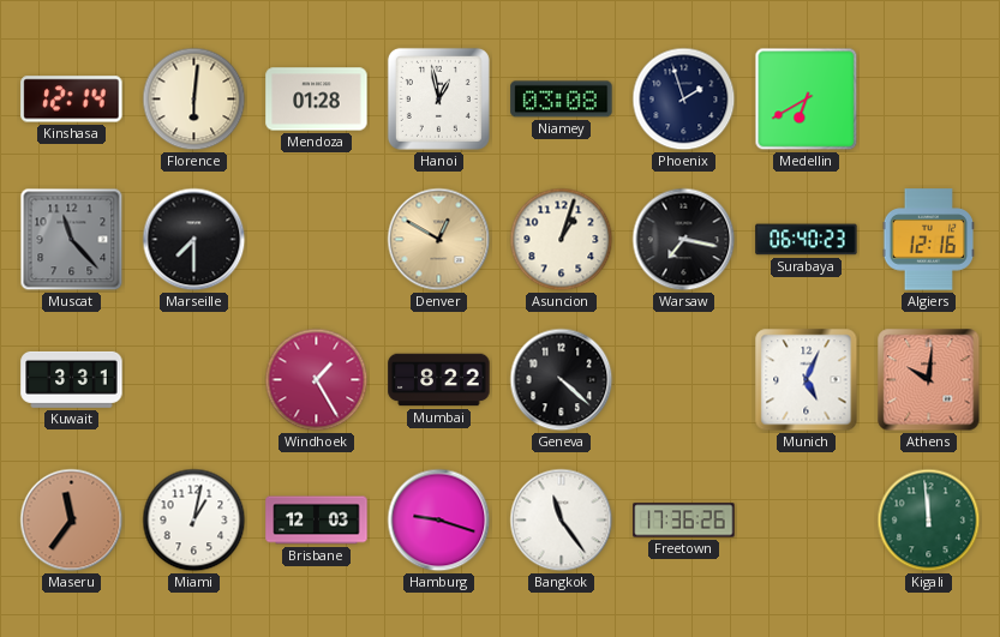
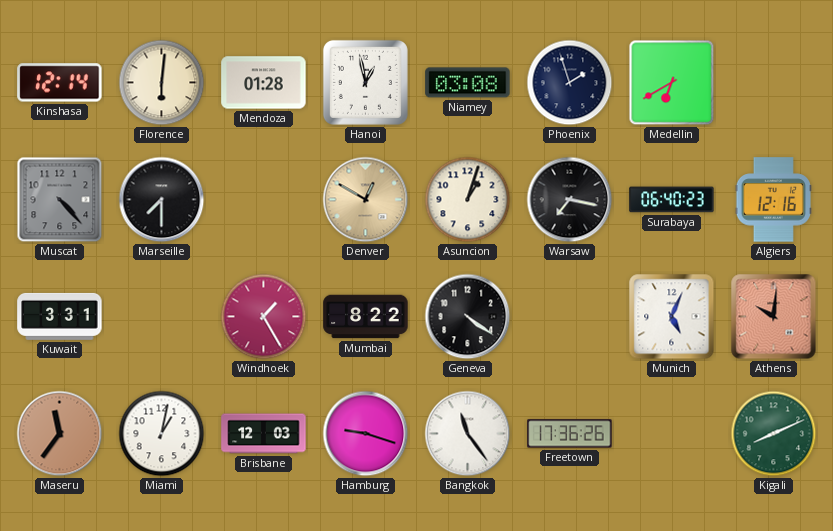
Muscat: 11:23 -> 4:23
Geneva: 4:22 -> 4:21
Kigali: 11:59 -> 8:11
